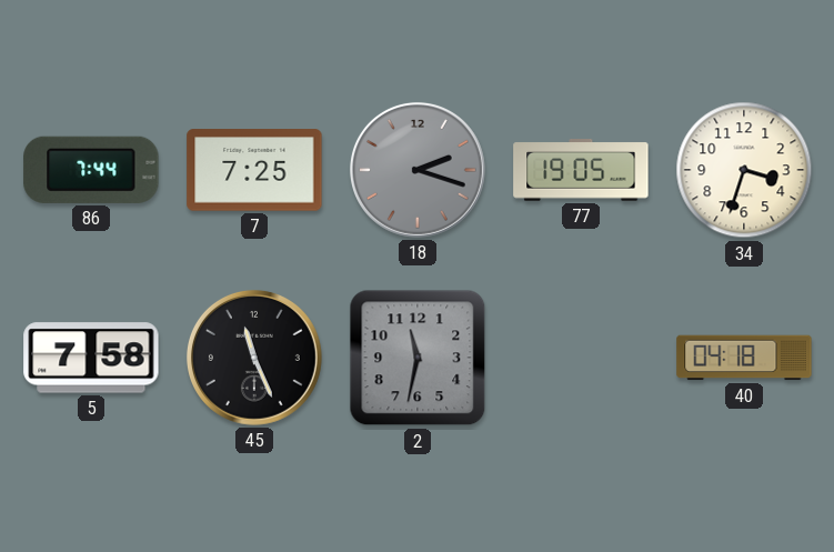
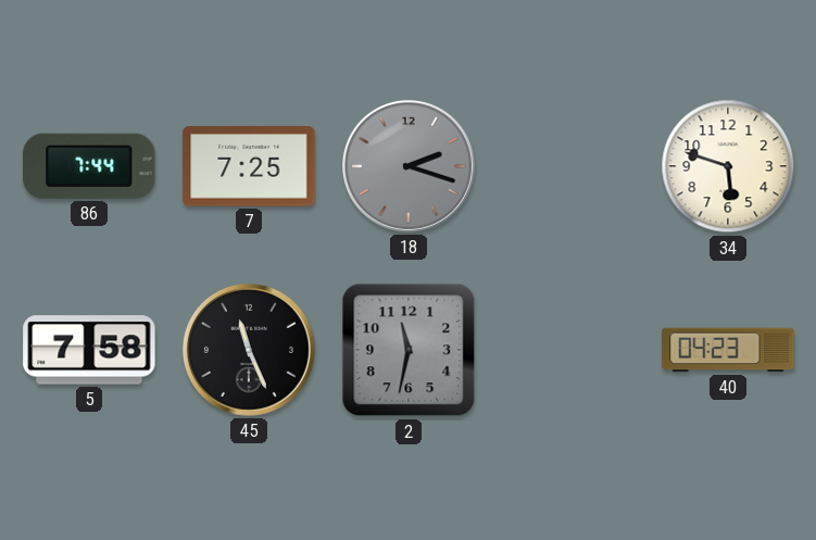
77: 19:05 -> none
34: 3:33 -> 5:48
40: 04:18 -> 04:23
